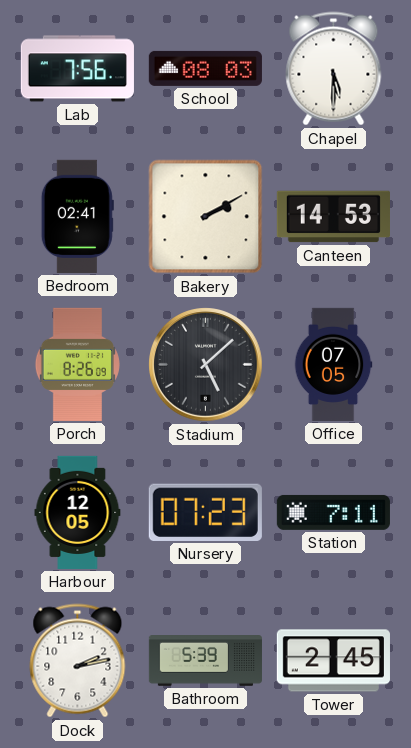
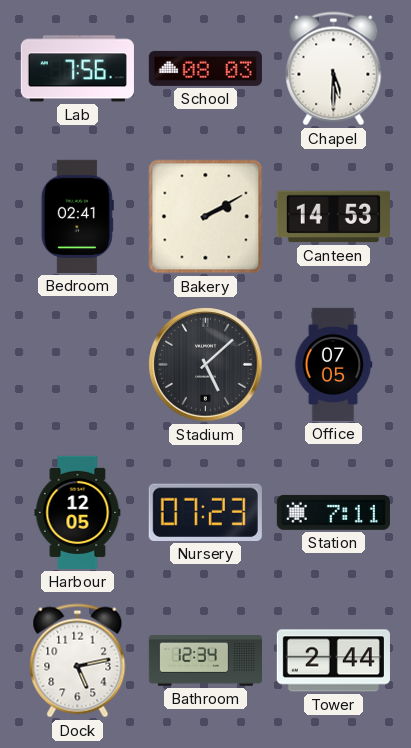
Porch: 8:26 -> none
Dock: 2:13 -> 5:13
Bathroom: 5:39 -> 12:34
Tower: 2:45 -> 2:44
